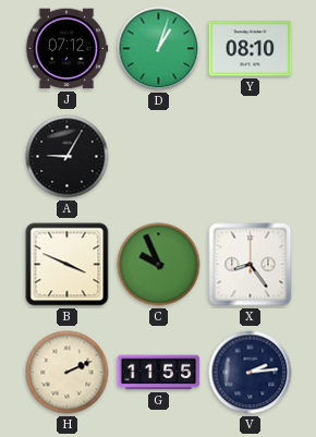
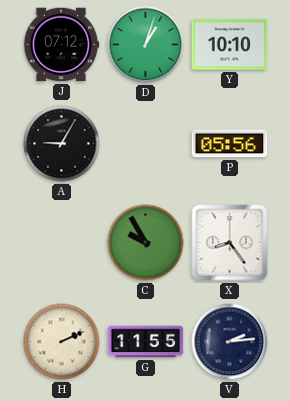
Y: 08:10 -> 10:10
P: none -> 05:56
B: 3:49 -> none
C: 9:56 -> 9:55
